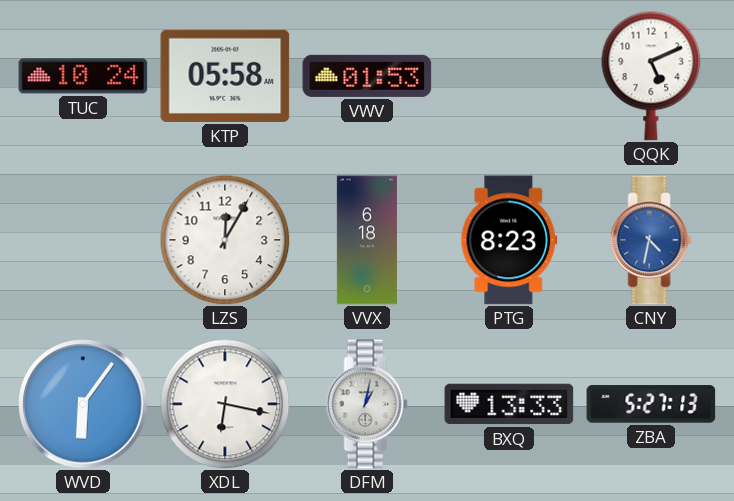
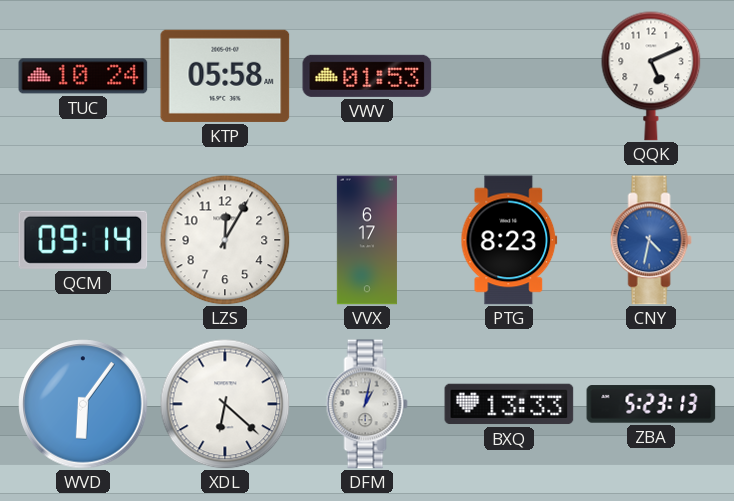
QCM: none -> 09:14
VVX: 6:18 -> 6:17
XDL: 6:17 -> 6:22
ZBA: 5:27 -> 5:23
